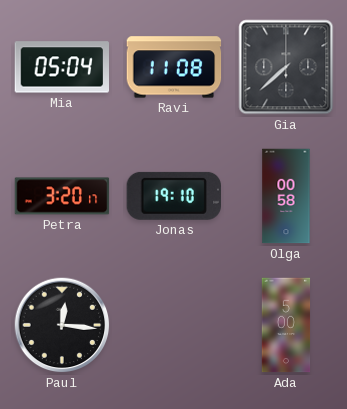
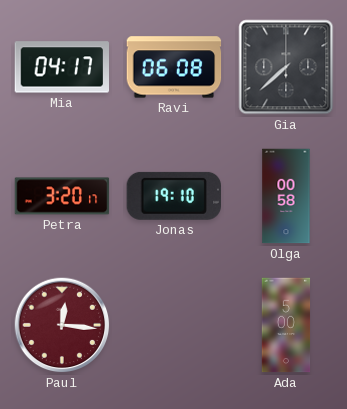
Mia: 05:04 -> 04:17
Ravi: 11:08 -> 06:08
Paul dial: black -> burgundy
